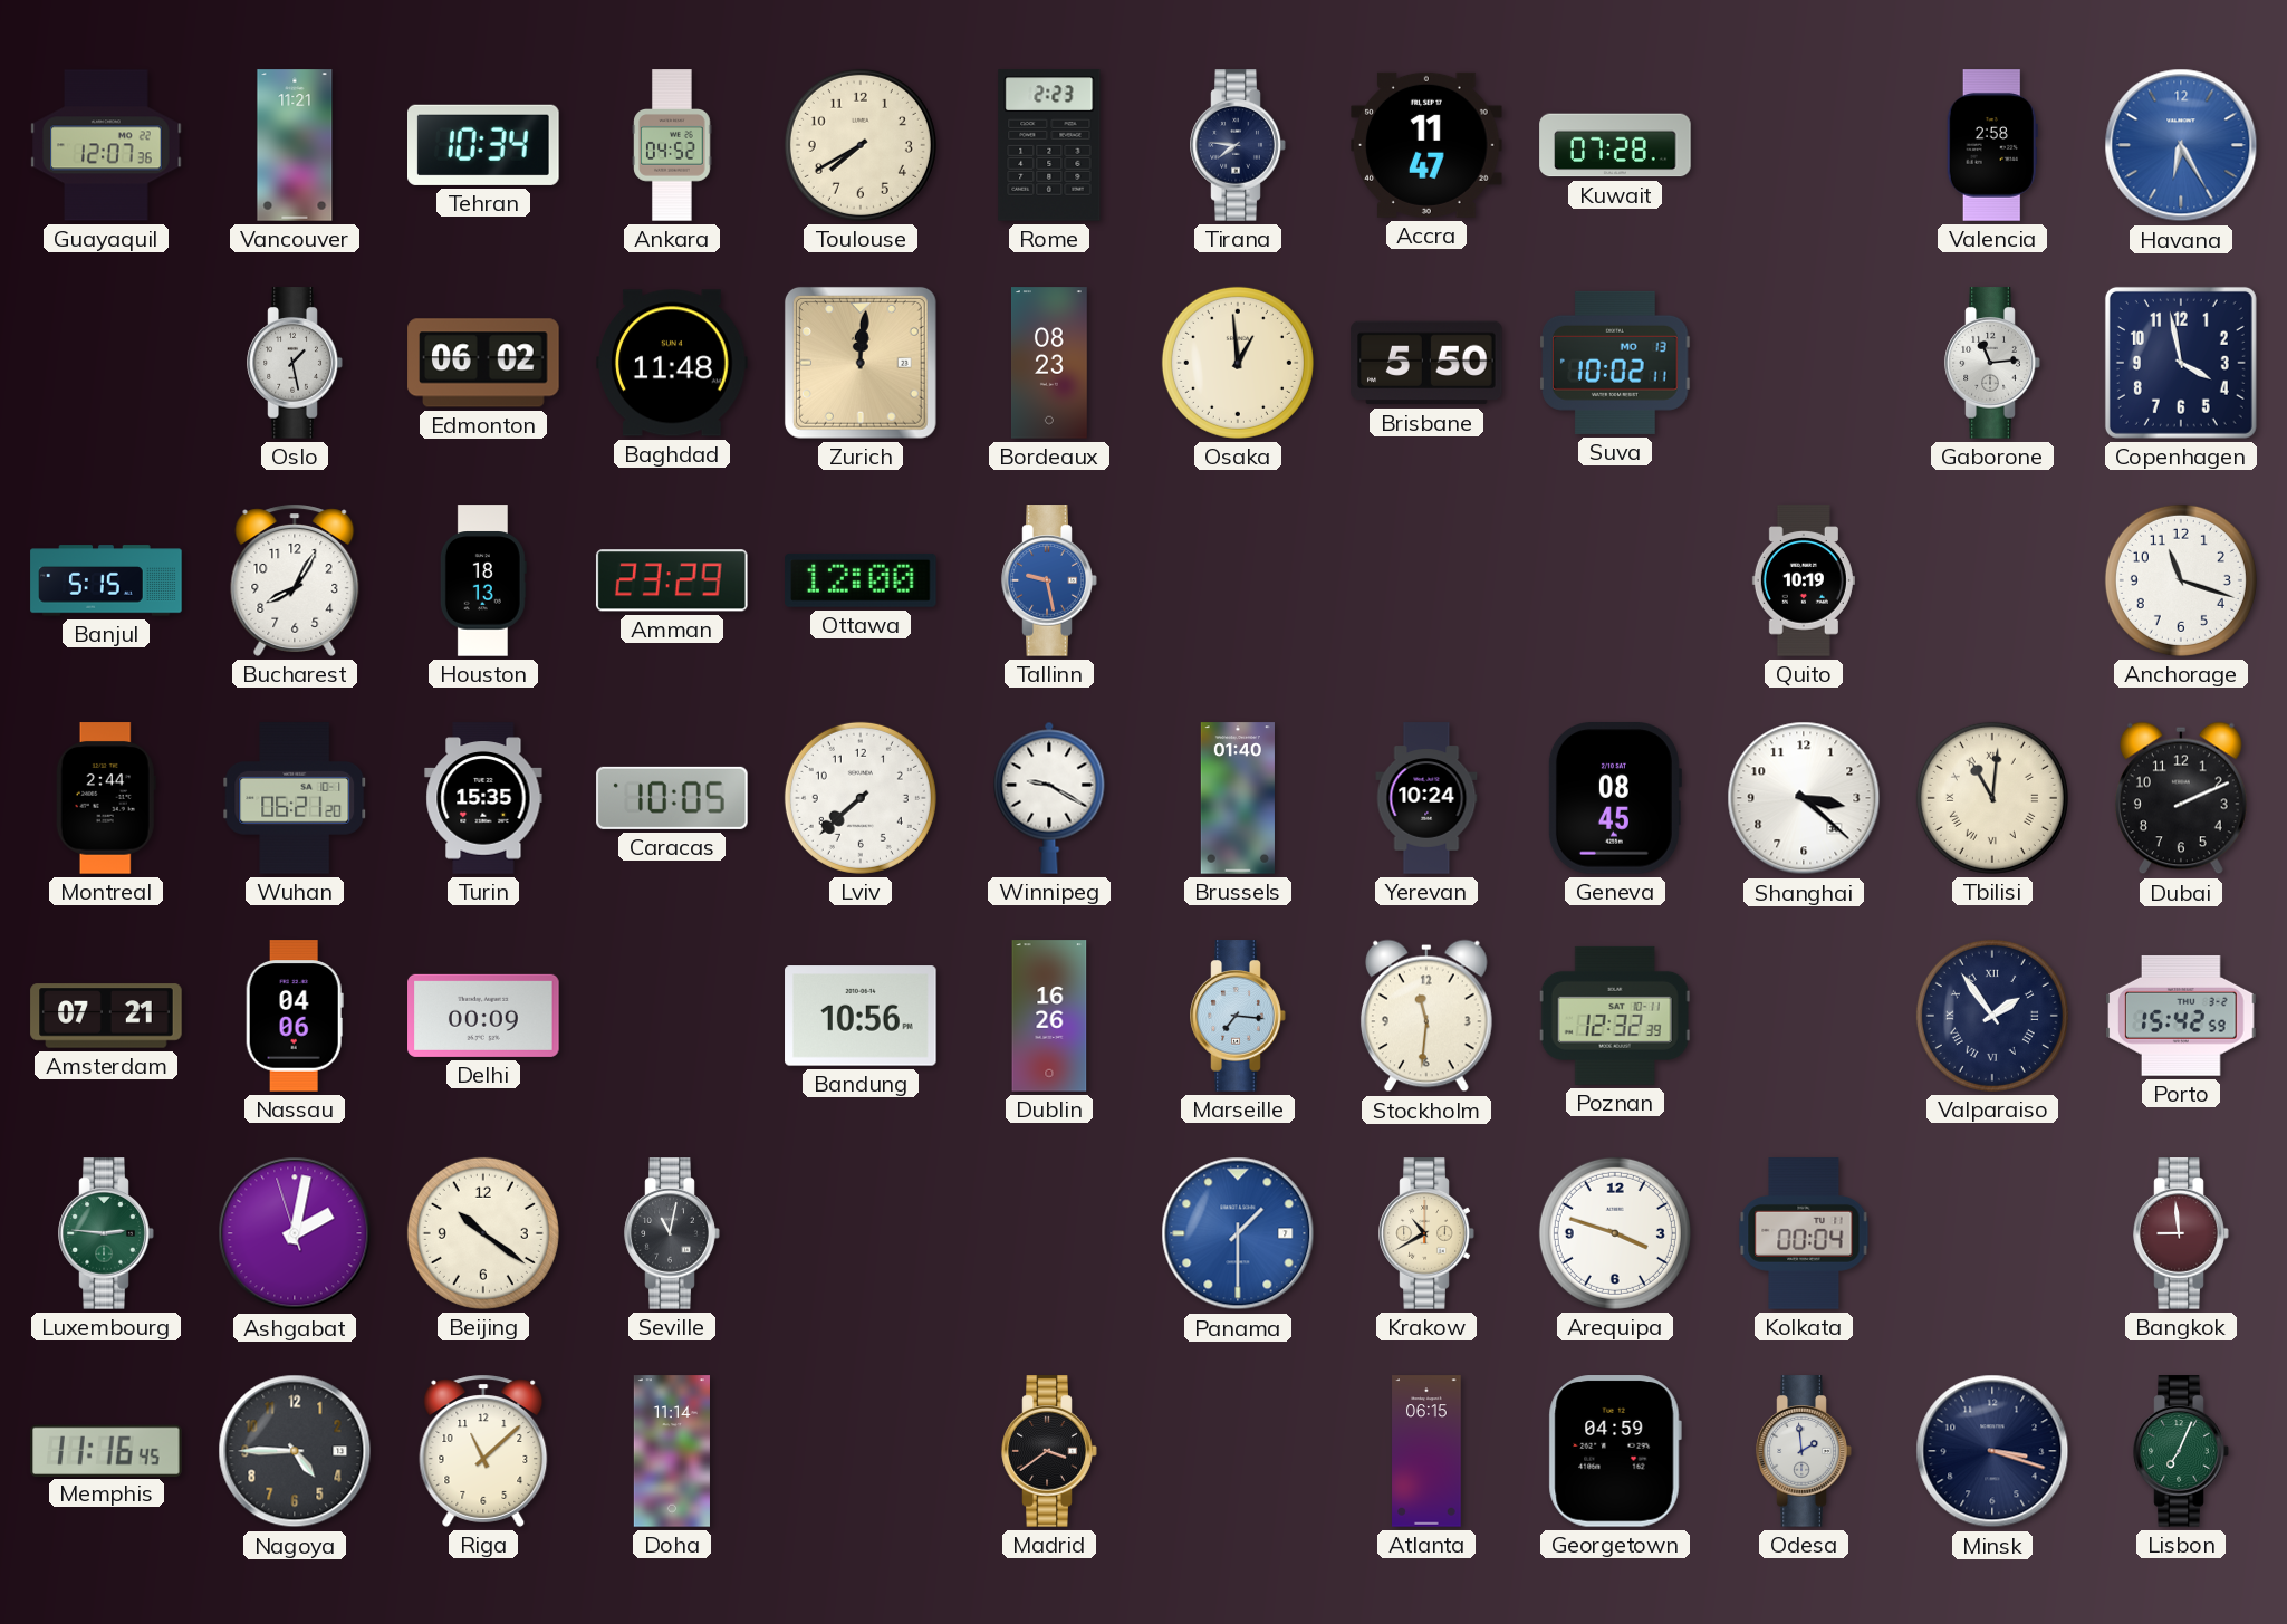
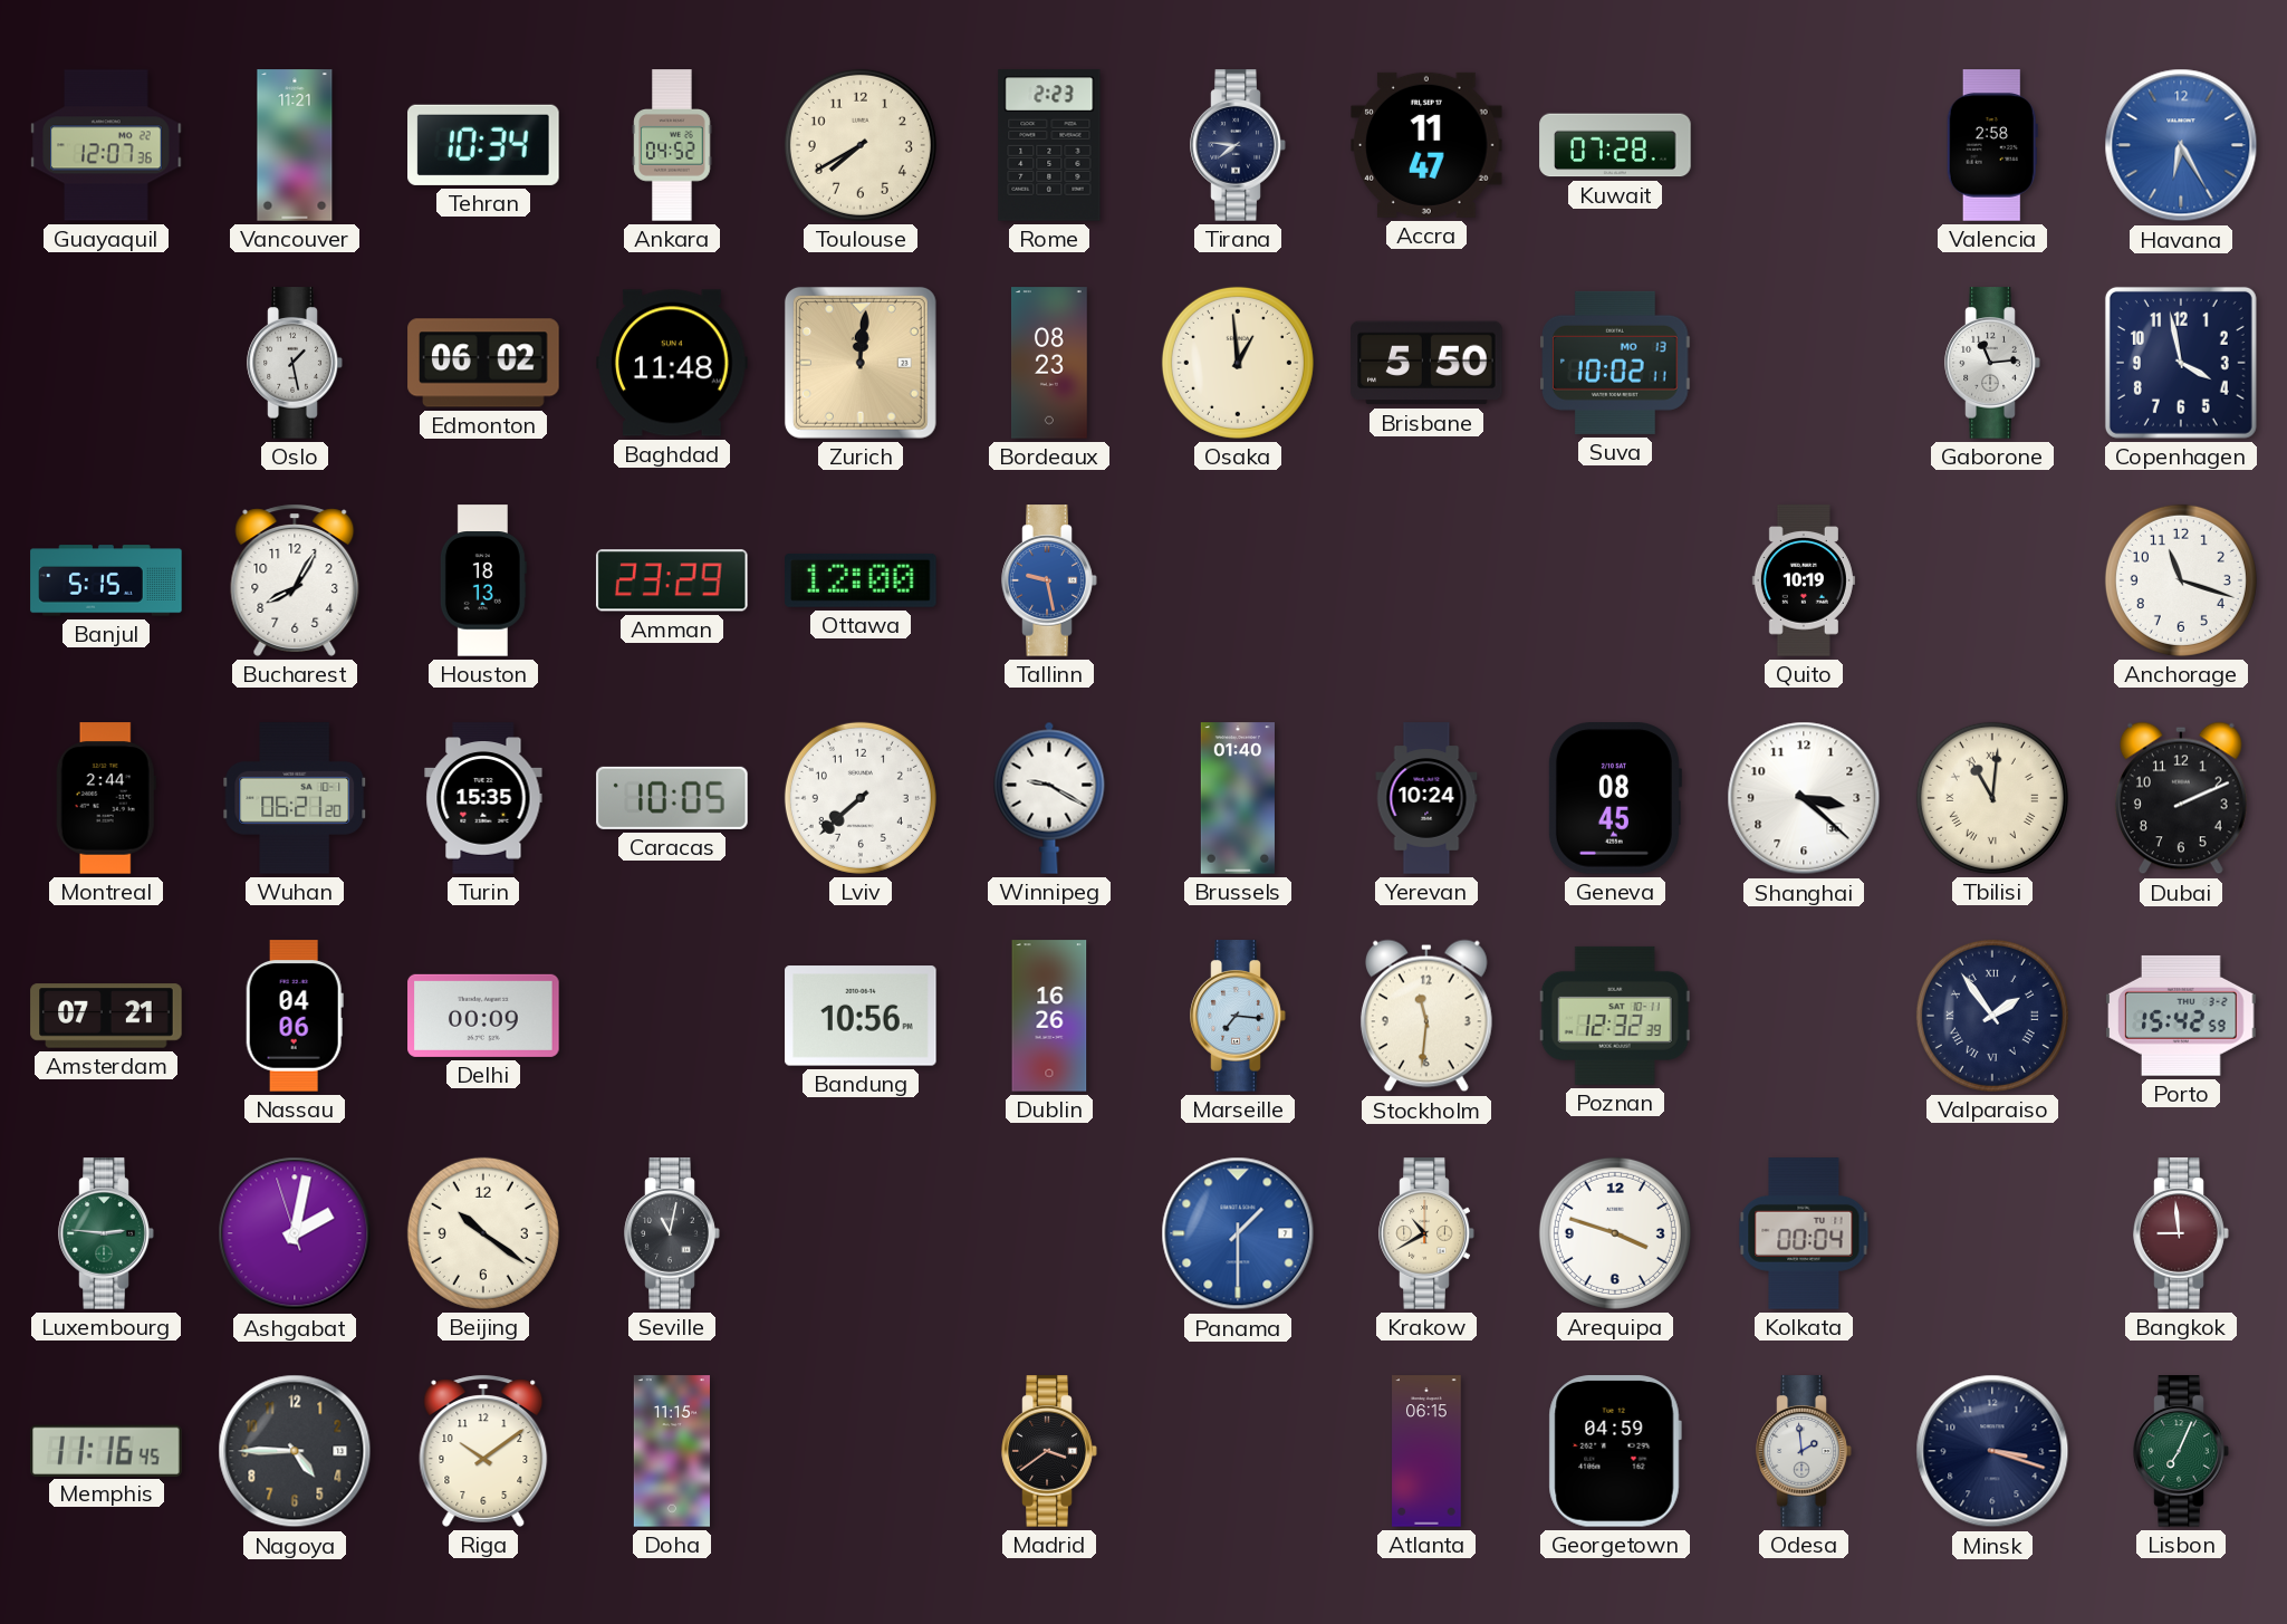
Riga: 11:08 -> 10:09
Doha: 11:14 -> 11:15
